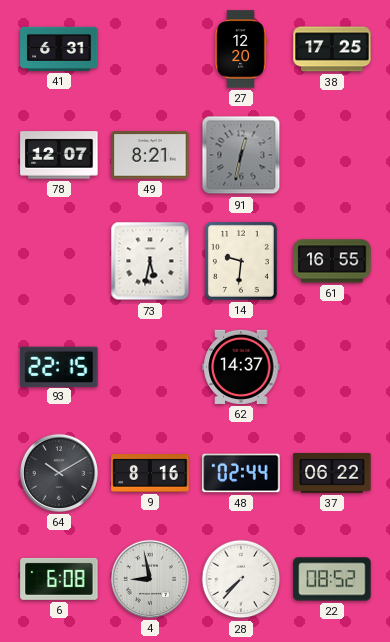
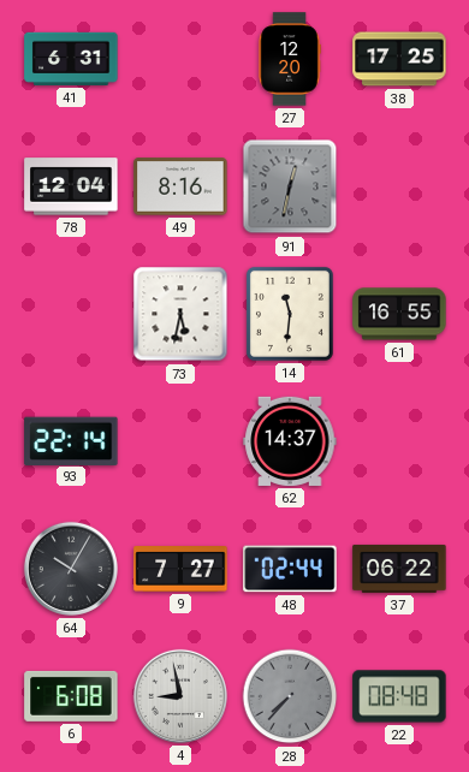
78: 12:07 -> 12:04
49: 8:21 -> 8:16
14: 9:31 -> 11:31
93: 22:15 -> 22:14
64: 10:10 -> 10:05
9: 8:16 -> 7:27
28 dial: white -> grey
22: 08:52 -> 08:48
